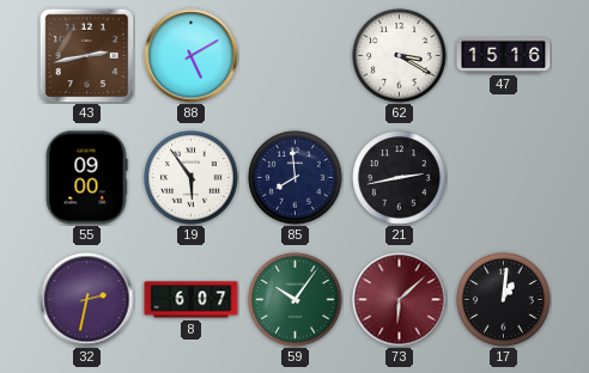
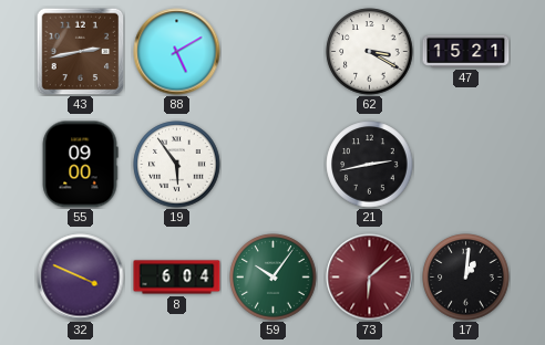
47: 15:16 -> 15:21
85: 7:59 -> none
32: 2:32 -> 3:49
8: 6:07 -> 6:04
